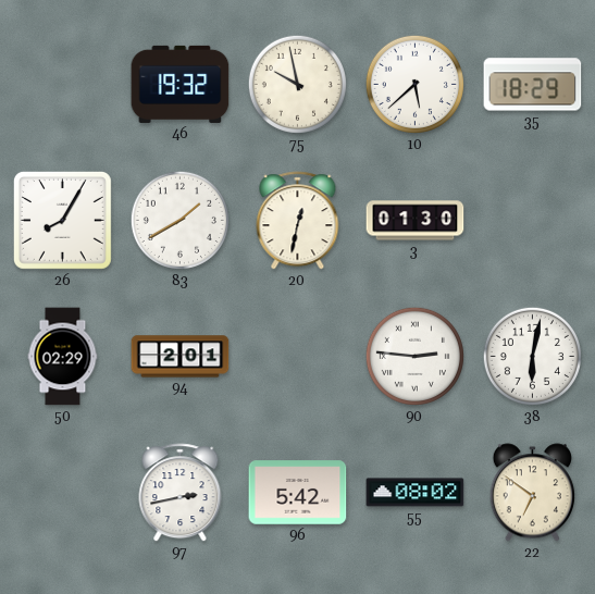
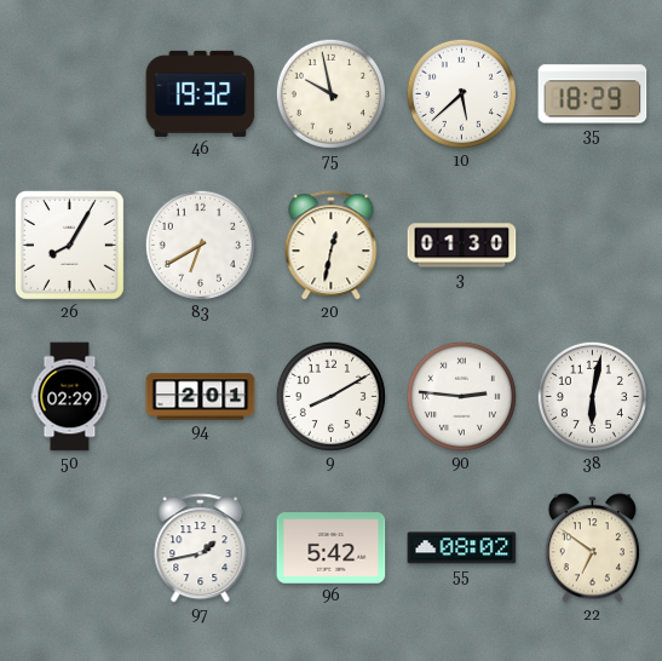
83: 1:40 -> 6:40
9: none -> 8:10
97: 2:43 -> 1:43
